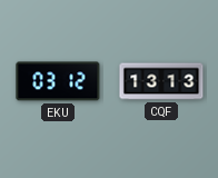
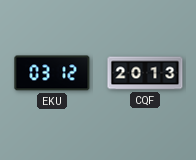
CQF: 13:13 -> 20:13
